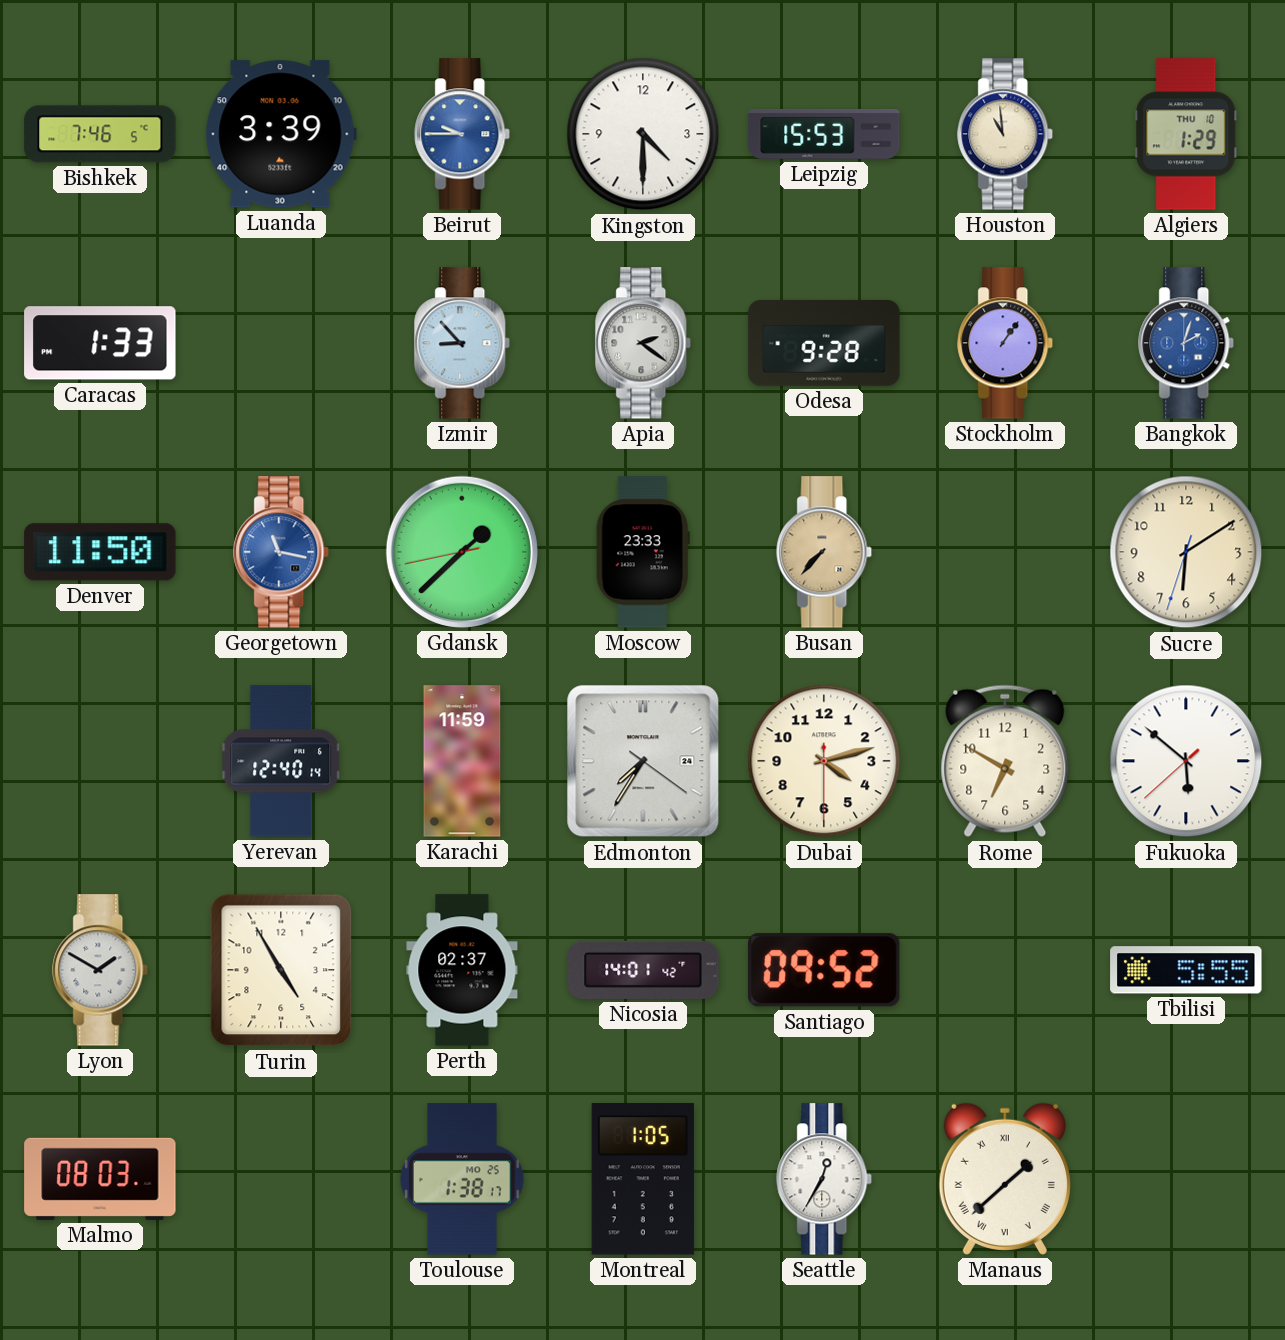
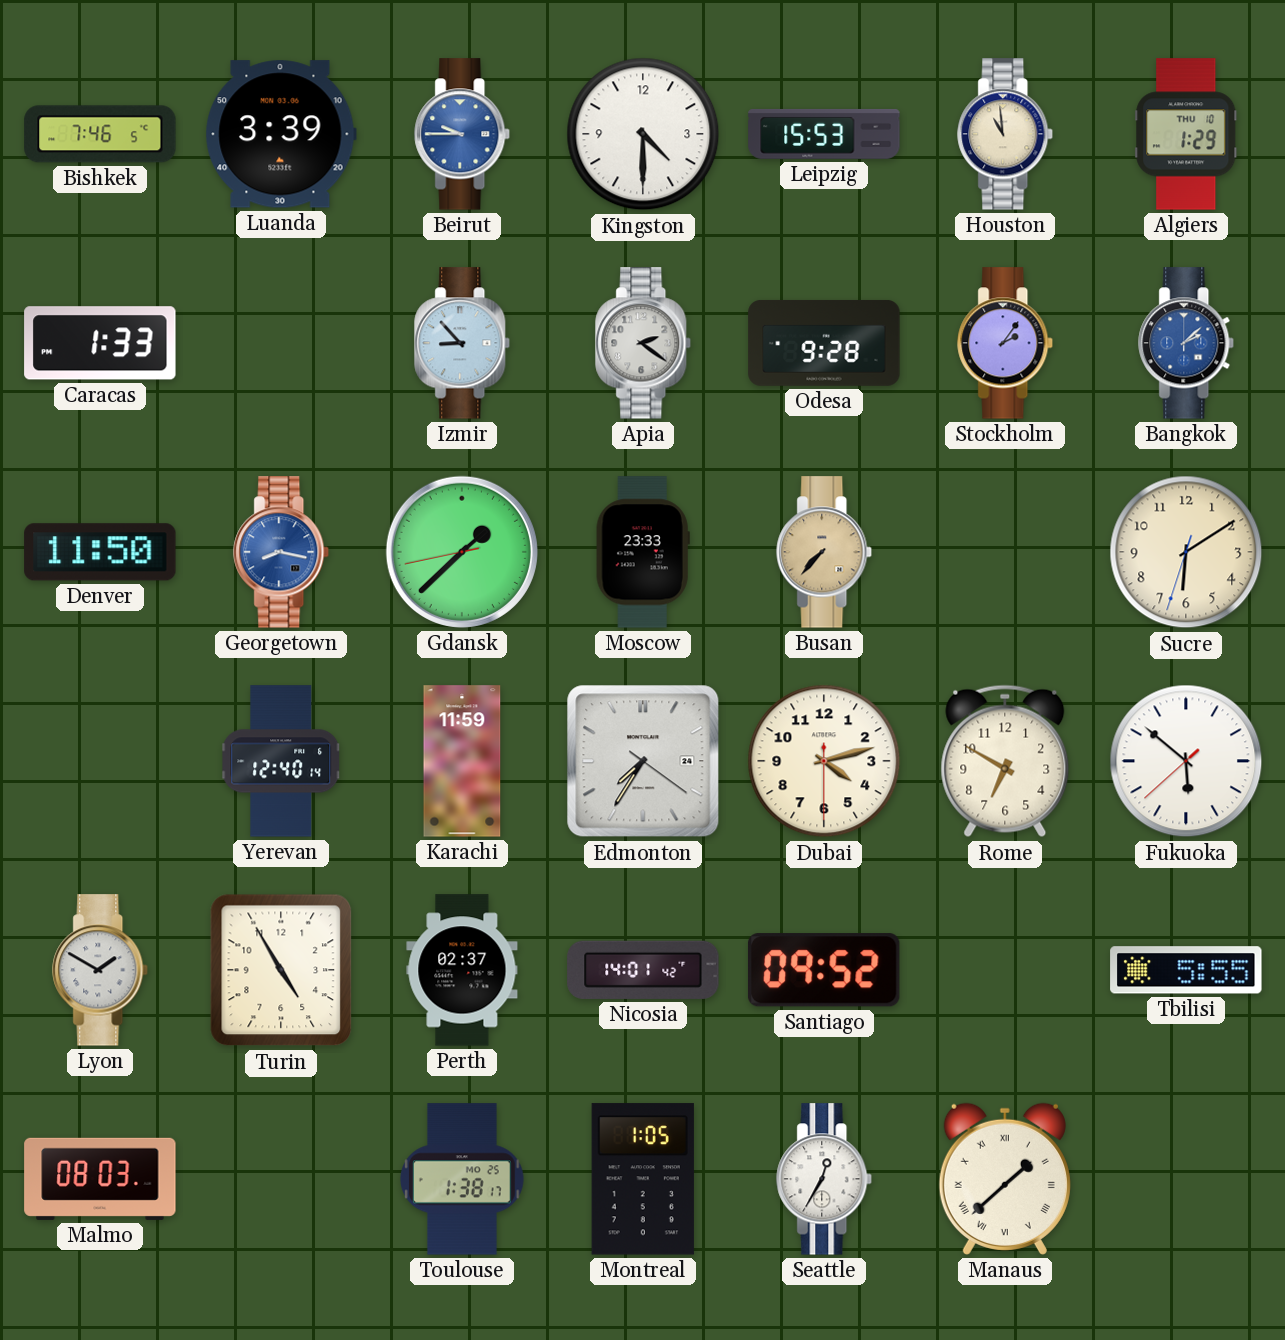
Stockholm: 1:06 -> 2:06
Bangkok: 2:03 -> 2:08
Georgetown: 11:17 -> 8:17
